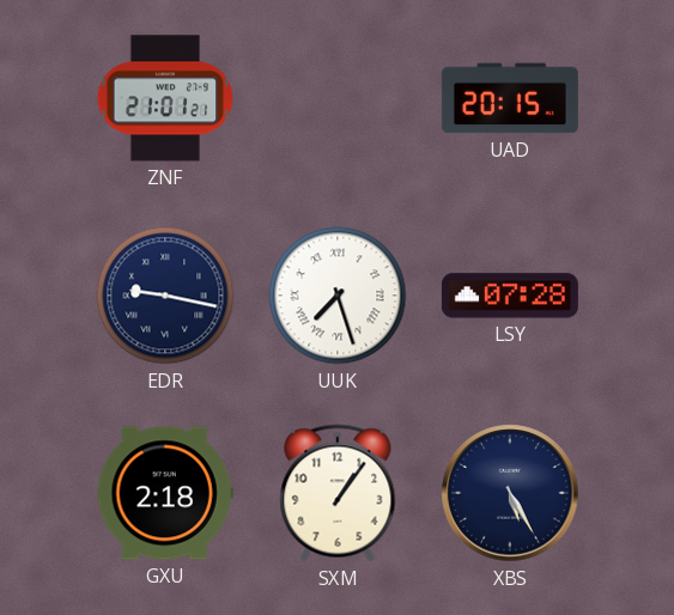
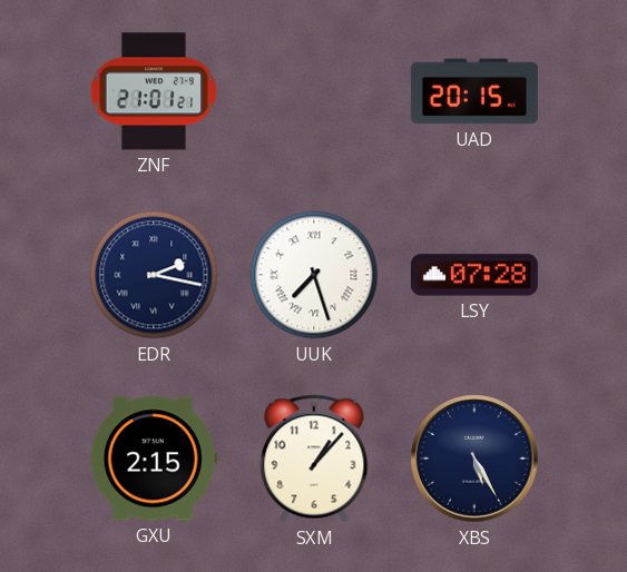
EDR: 9:17 -> 2:17
GXU: 2:18 -> 2:15
SXM: 1:06 -> 1:07
